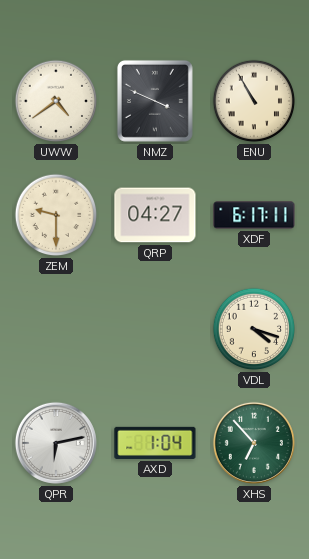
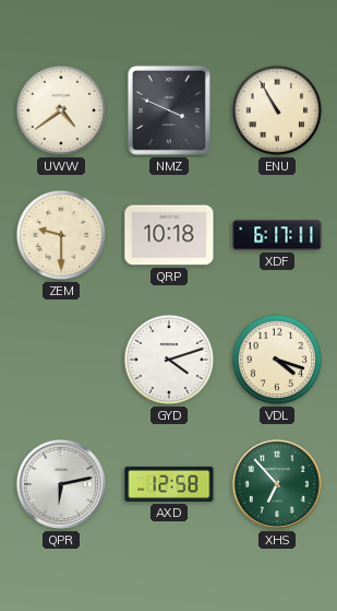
QRP: 04:27 -> 10:18
GYD: none -> 4:12
AXD: 1:04 -> 12:58
